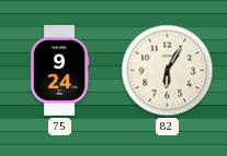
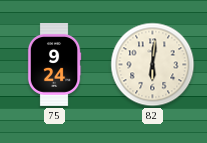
82: 6:05 -> 6:01
